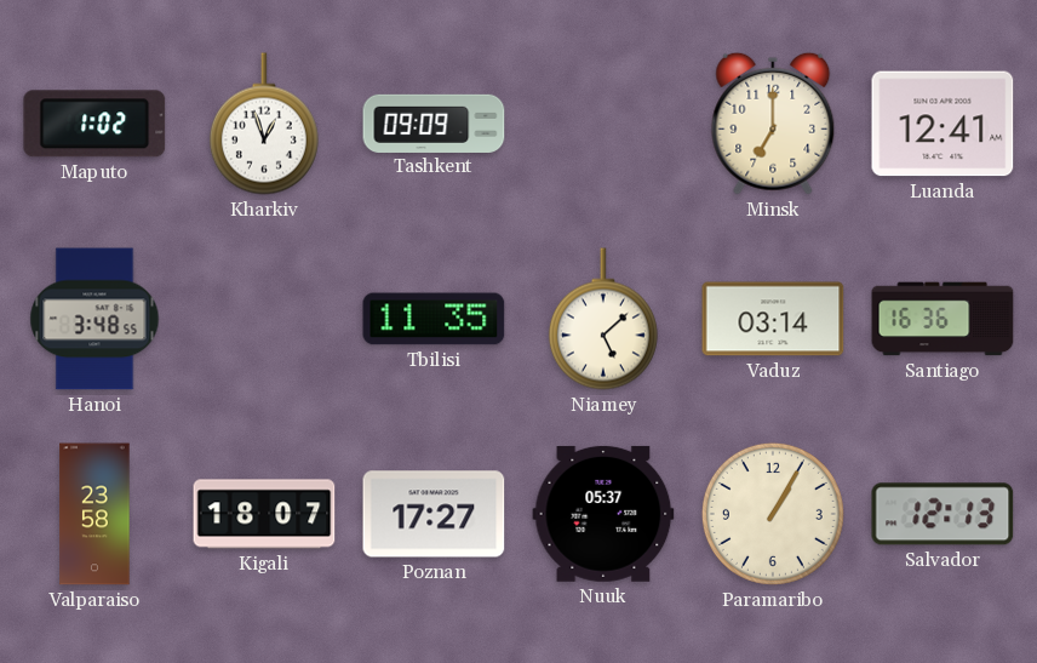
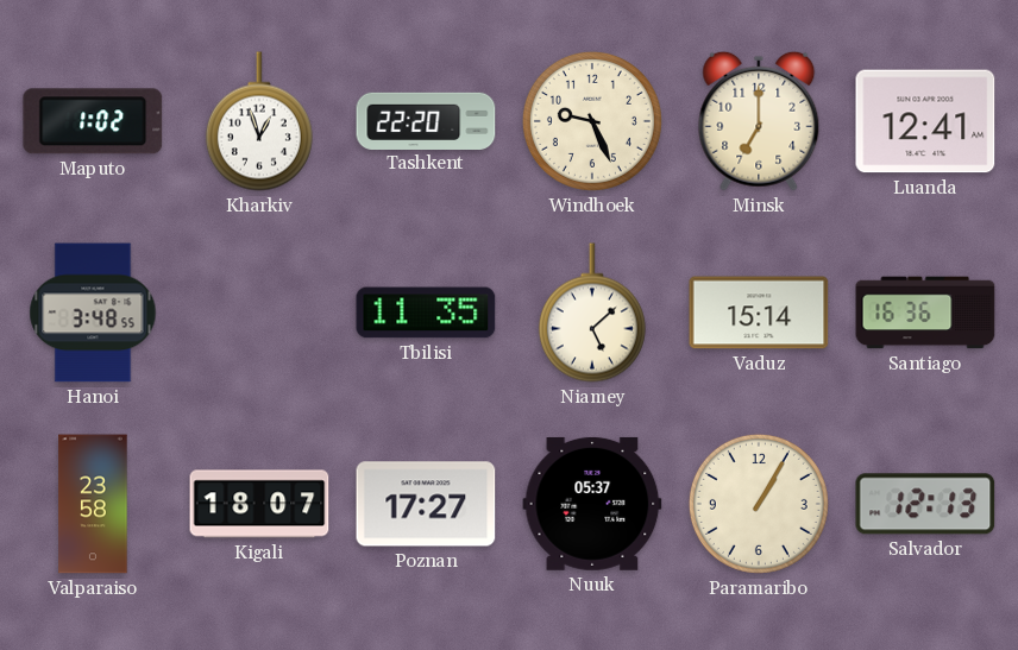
Tashkent: 09:09 -> 22:20
Windhoek: none -> 9:26
Vaduz: 03:14 -> 15:14
